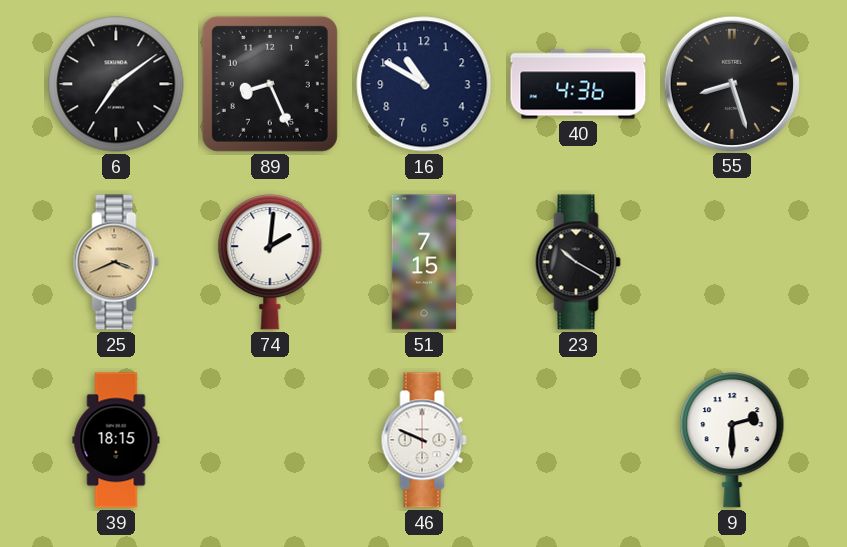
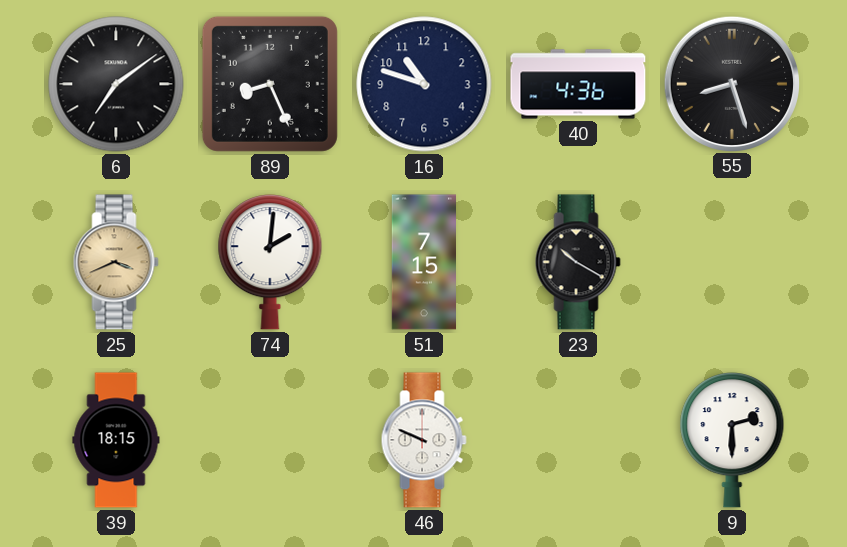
16: 10:50 -> 10:48
